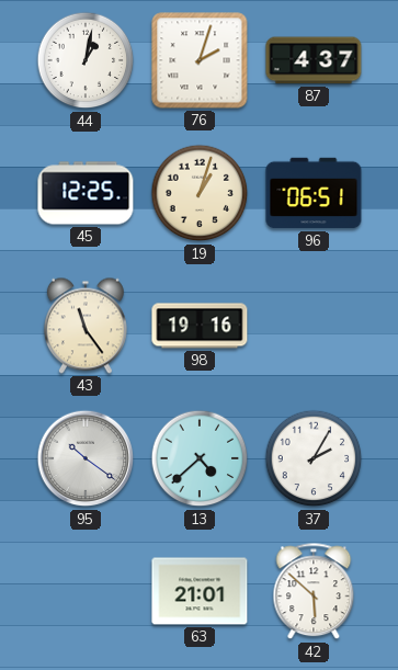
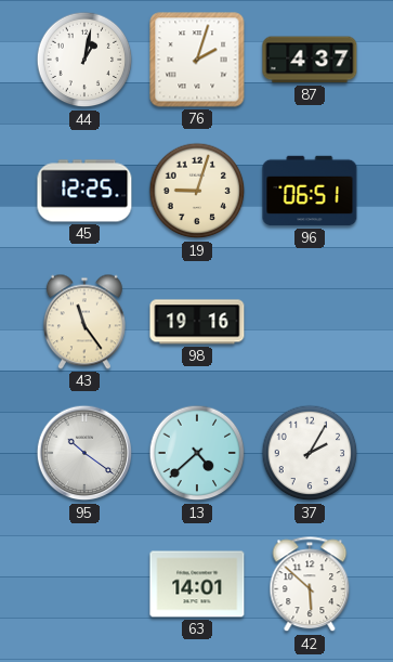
19: 1:03 -> 9:03
63: 21:01 -> 14:01
